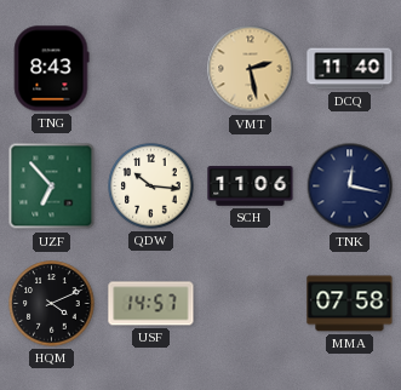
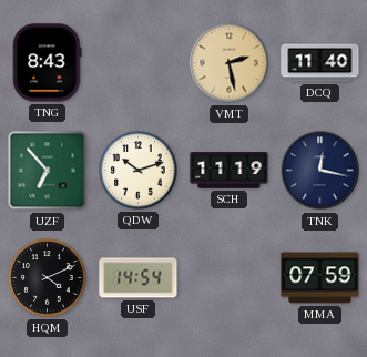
QDW: 10:16 -> 10:12
SCH: 11:06 -> 11:19
USF: 14:57 -> 14:54
MMA: 07:58 -> 07:59
